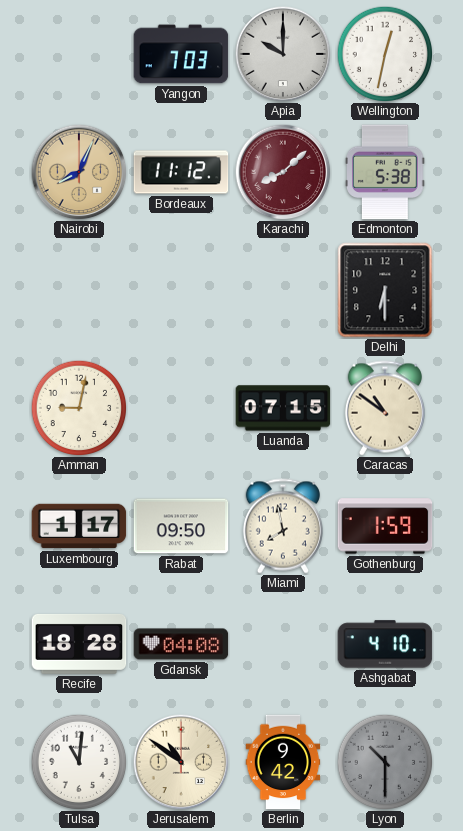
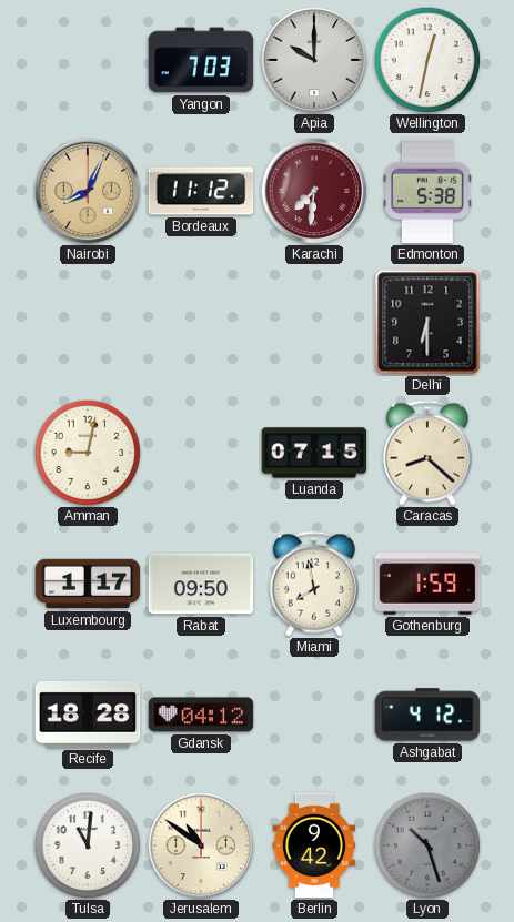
Karachi: 8:08 -> 7:31
Caracas: 10:51 -> 8:22
Gdansk: 04:08 -> 04:12
Ashgabat: 4:10 -> 4:12
Lyon: 10:30 -> 10:27
